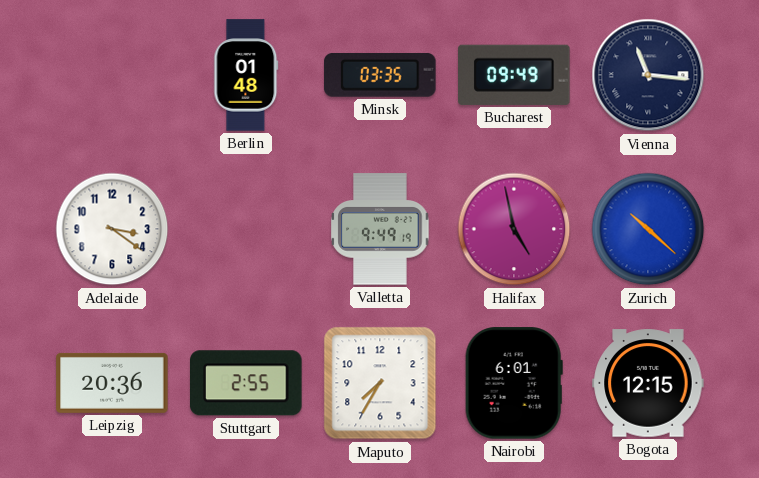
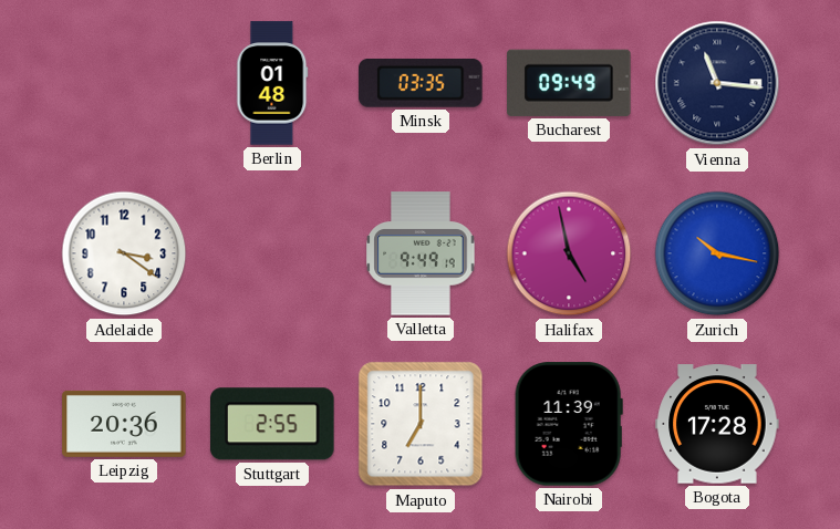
Zurich: 10:22 -> 10:17
Maputo: 7:35 -> 7:00
Nairobi: 6:01 -> 11:39
Bogota: 12:15 -> 17:28
